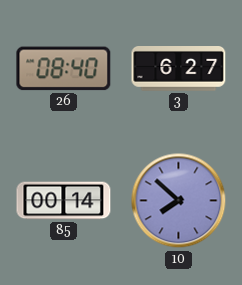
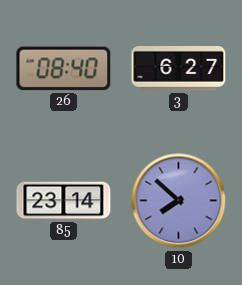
85: 00:14 -> 23:14
